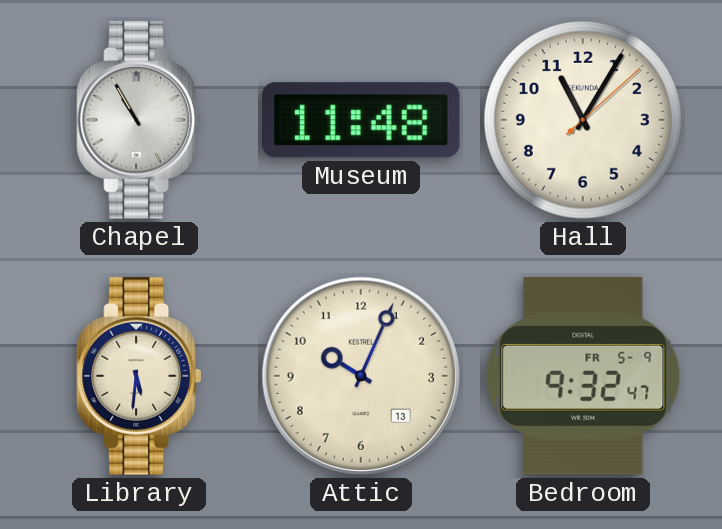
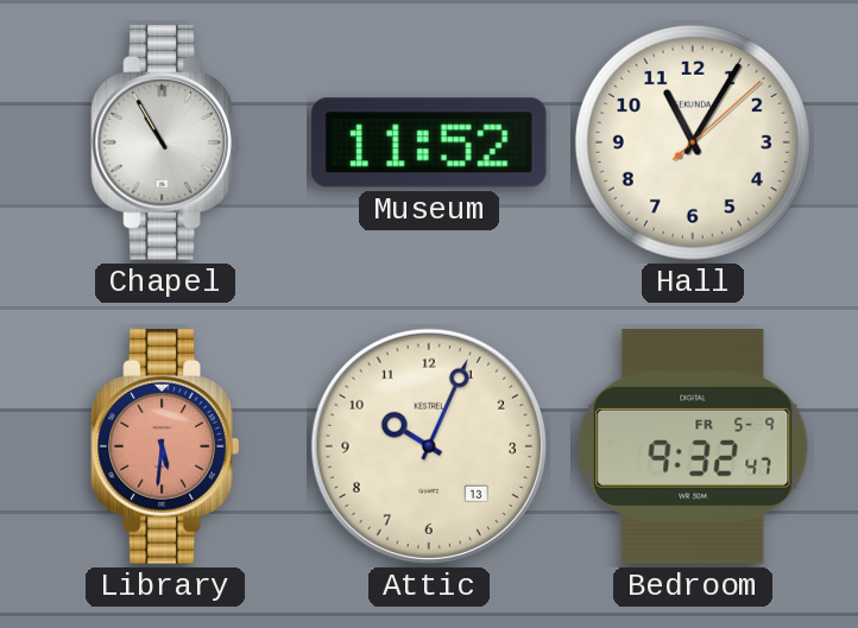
Museum: 11:48 -> 11:52
Library dial: cream -> salmon
